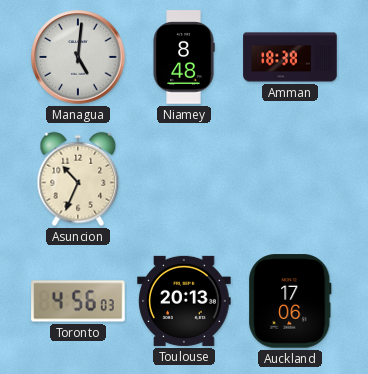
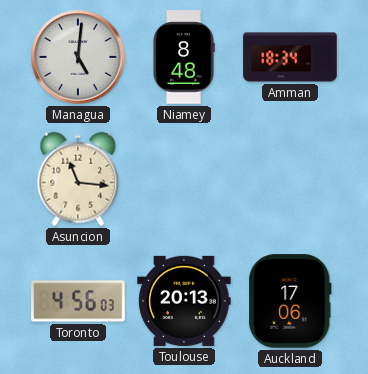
Amman: 18:38 -> 18:34
Asuncion: 10:34 -> 11:16
